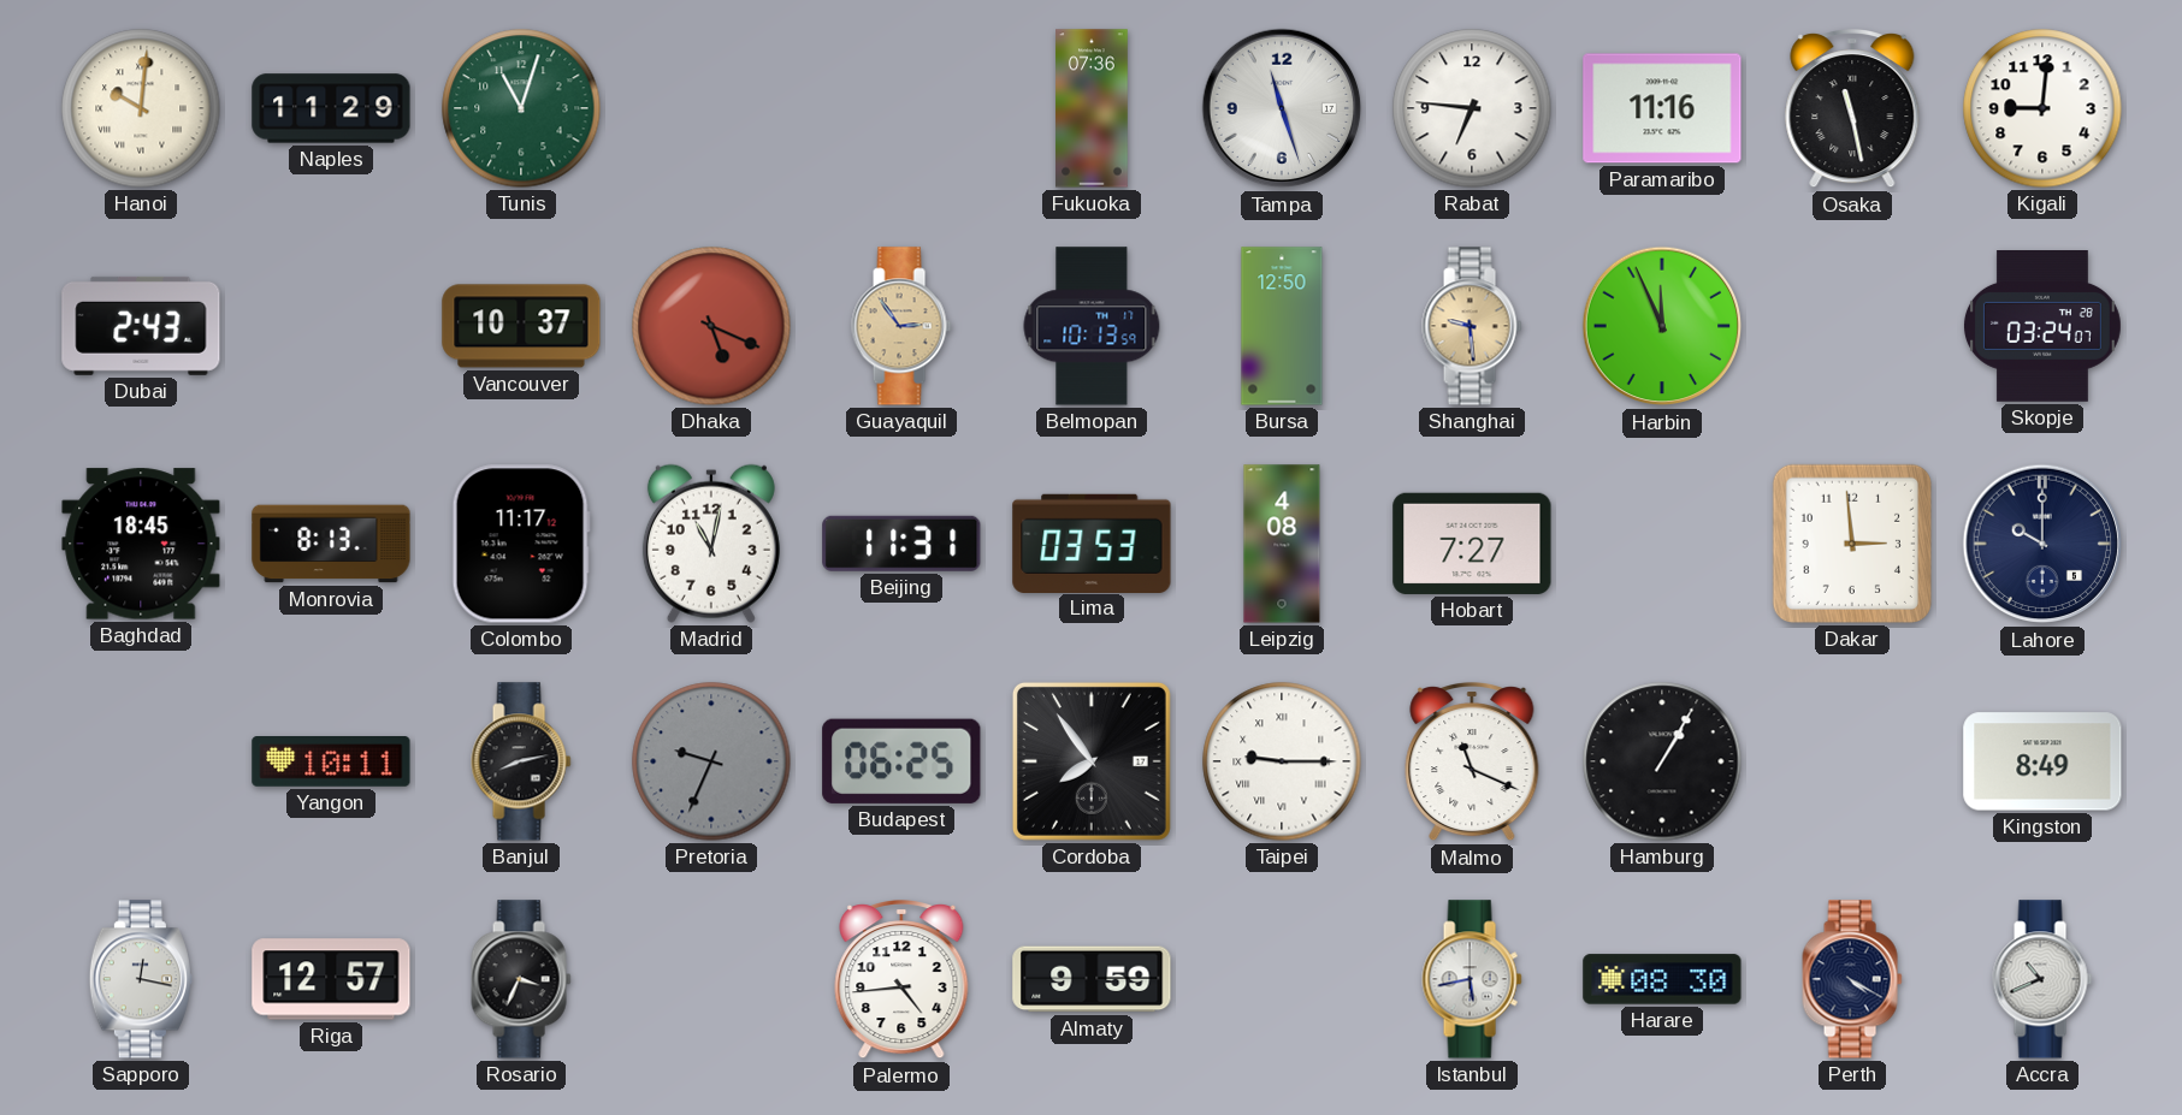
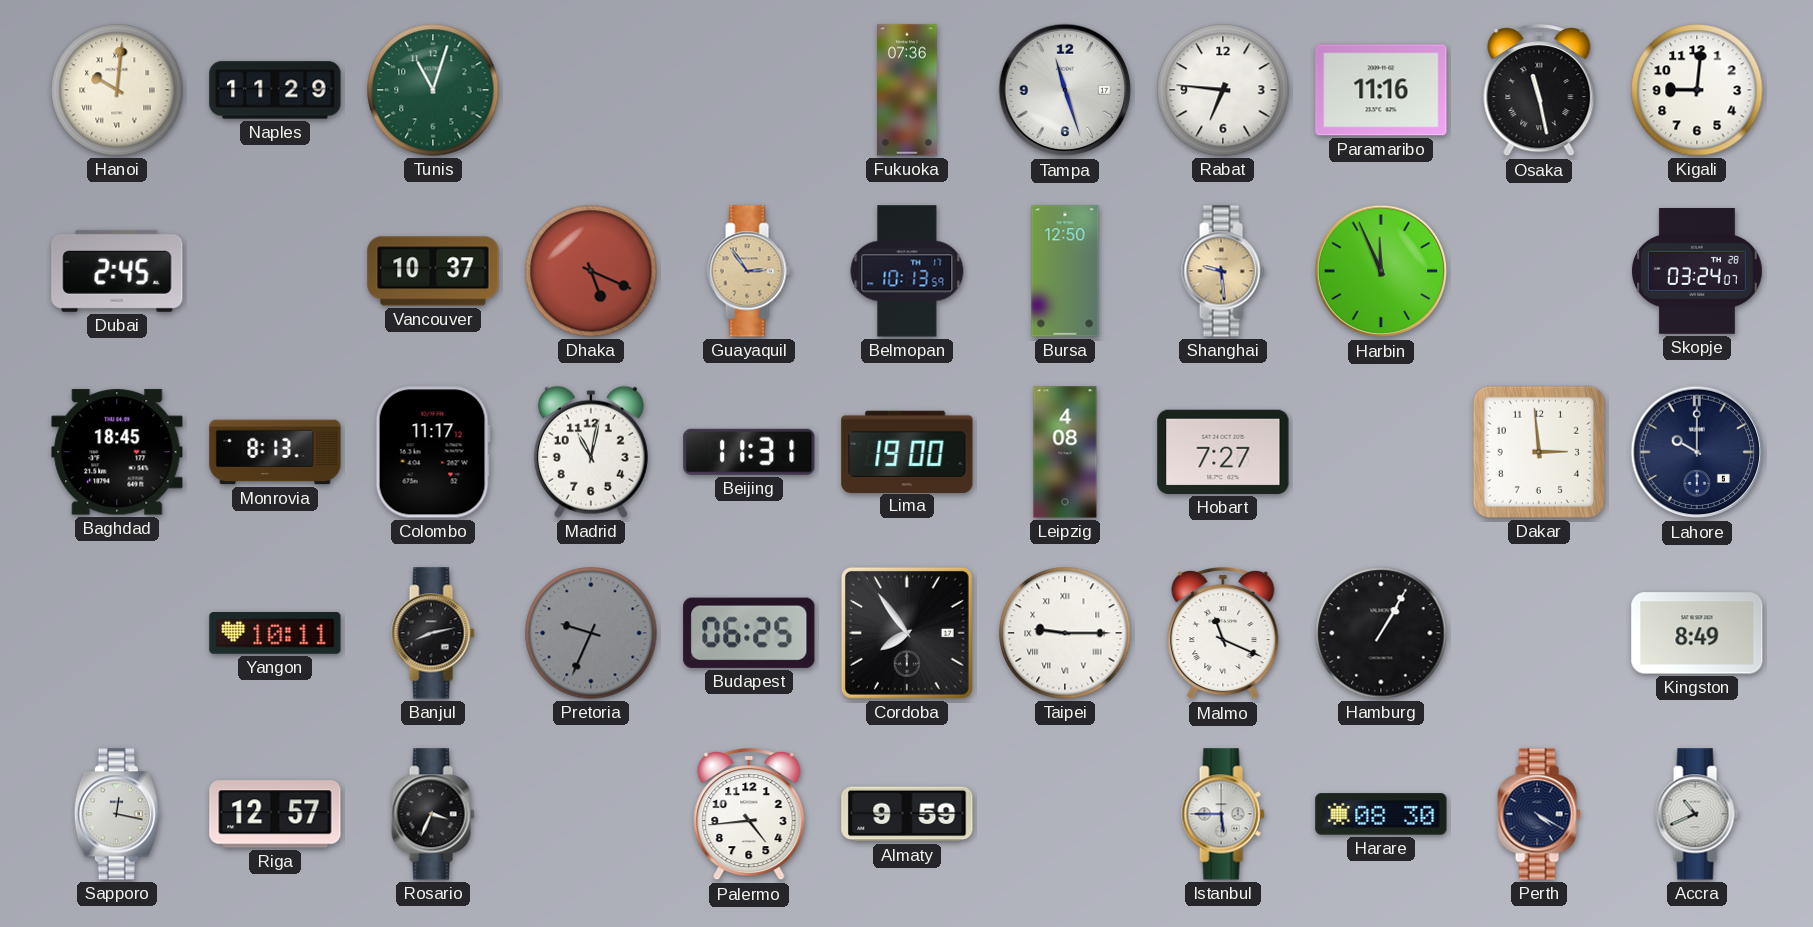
Dubai: 2:43 -> 2:45
Lima: 03:53 -> 19:00
Istanbul: 5:43 -> 5:45
